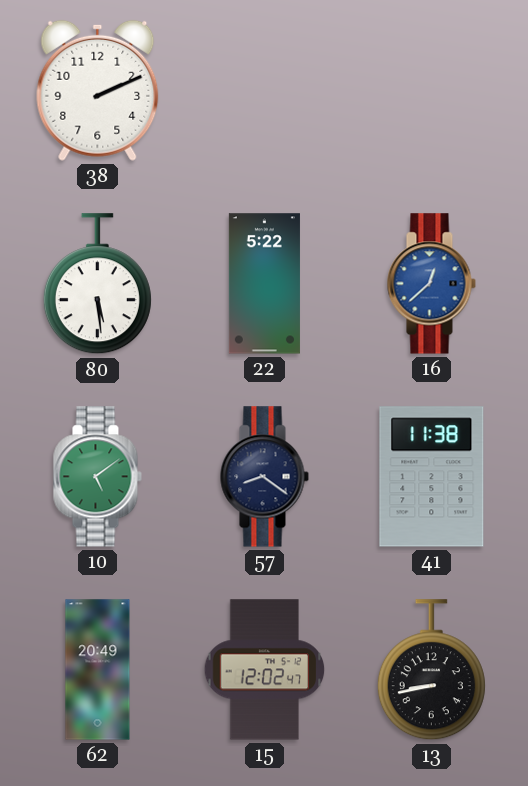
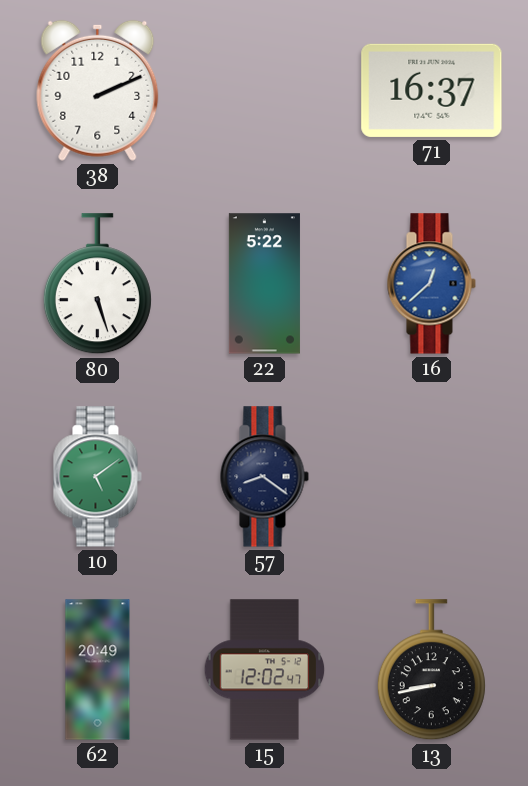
71: none -> 16:37
80: 5:29 -> 5:27
41: 11:38 -> none
